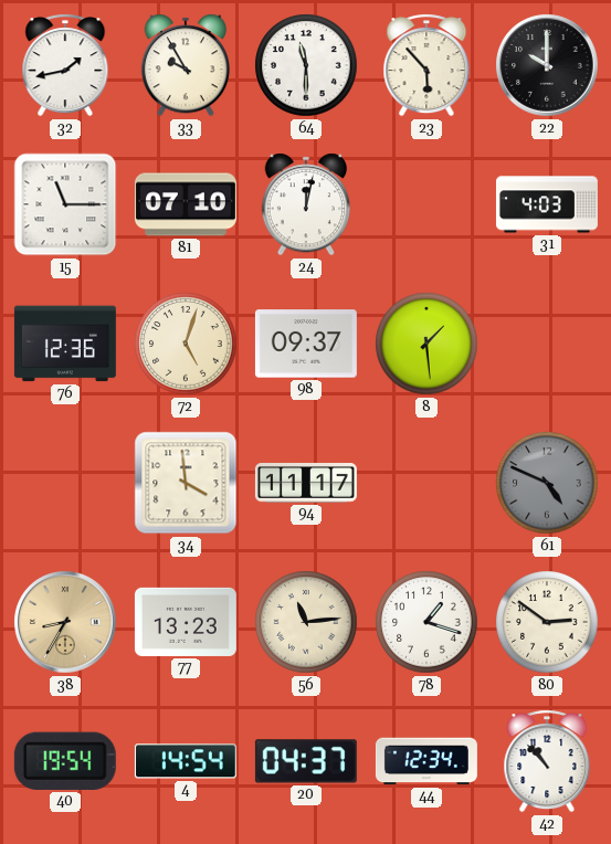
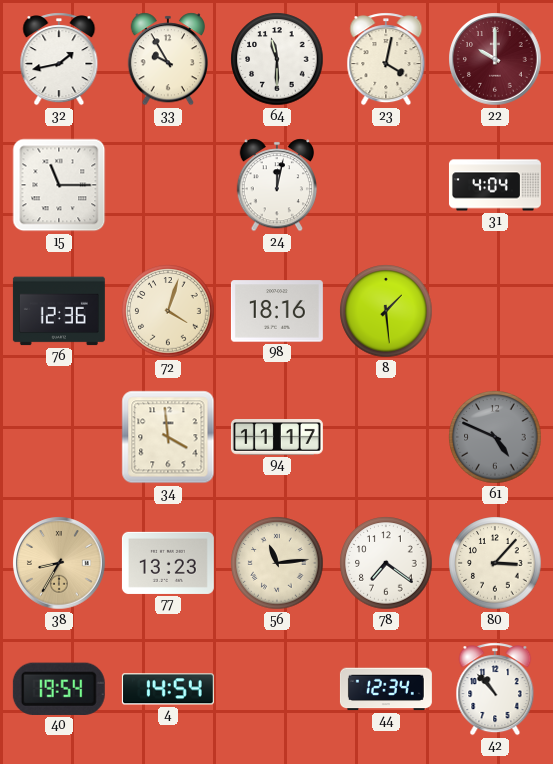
23: 5:53 -> 4:02
22 dial: black -> burgundy
81: 07:10 -> none
31: 4:03 -> 4:04
72: 5:03 -> 4:03
98: 09:37 -> 18:16
78: 1:18 -> 7:21
80: 2:51 -> 3:07
20: 04:37 -> none
